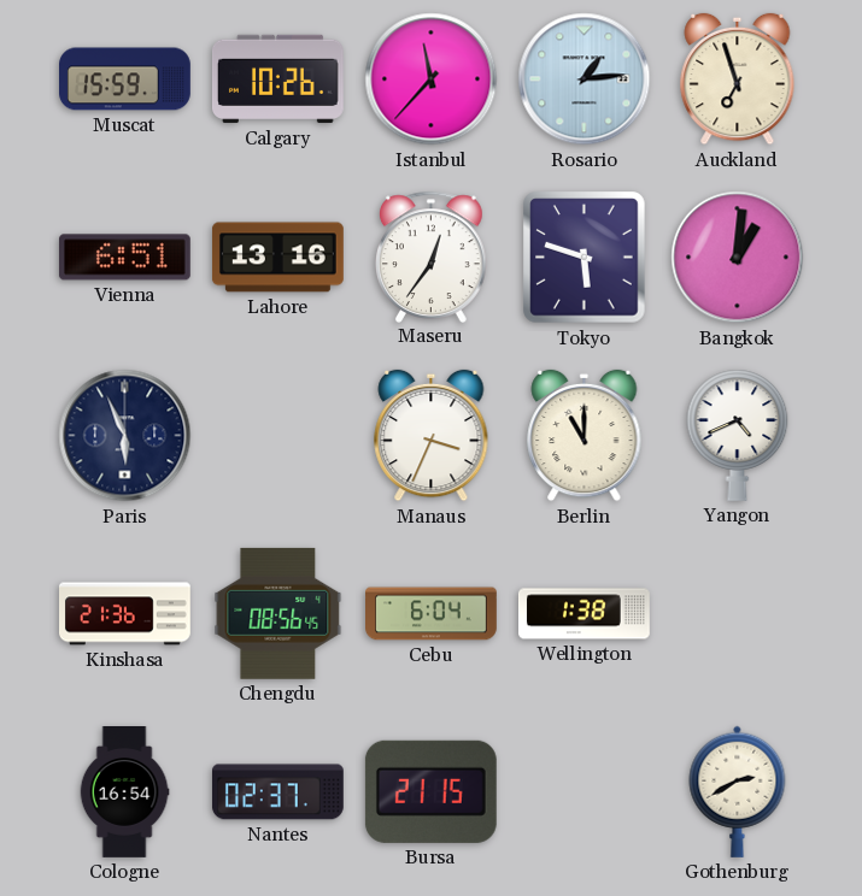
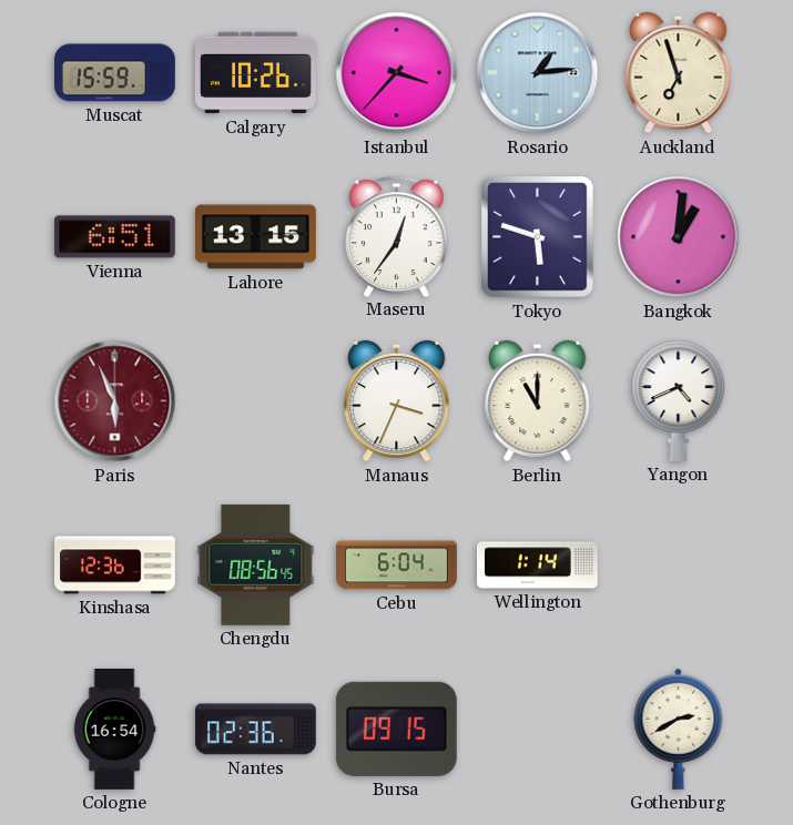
Istanbul: 11:37 -> 3:37
Lahore: 13:16 -> 13:15
Paris dial: navy -> burgundy
Kinshasa: 21:36 -> 12:36
Wellington: 1:38 -> 1:14
Nantes: 02:37 -> 02:36
Bursa: 21:15 -> 09:15
